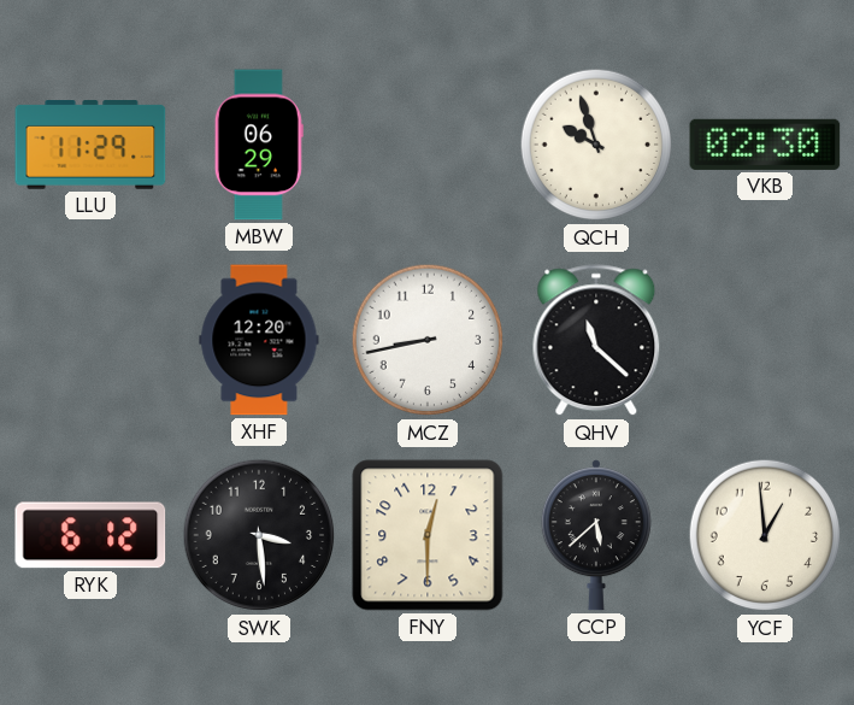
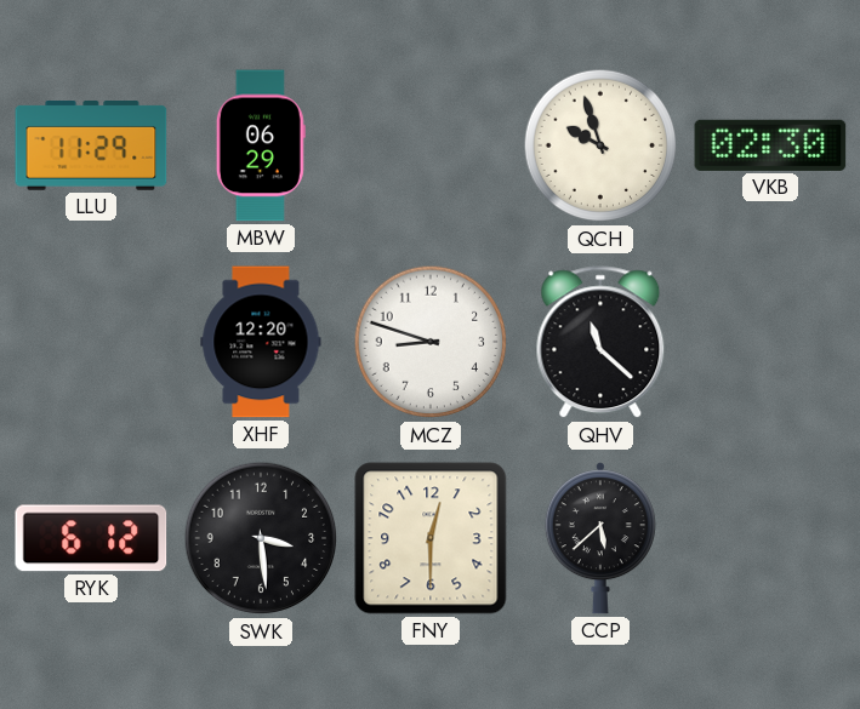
MCZ: 8:43 -> 8:48
YCF: 12:59 -> none
